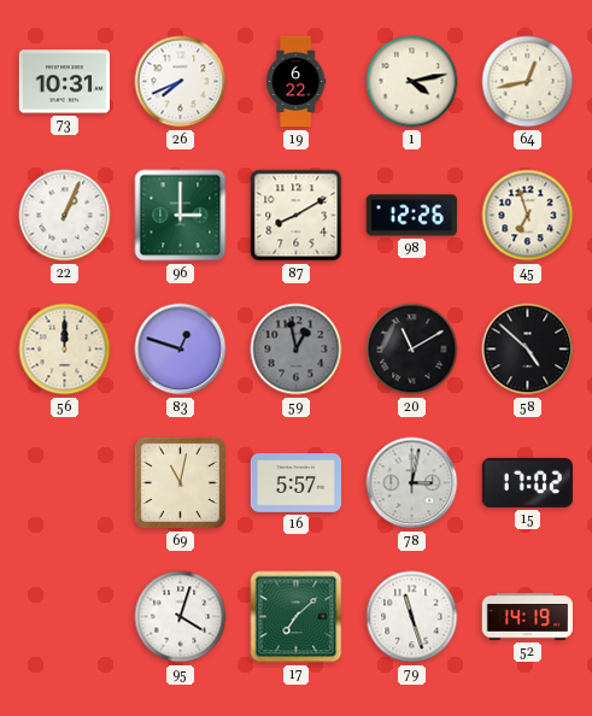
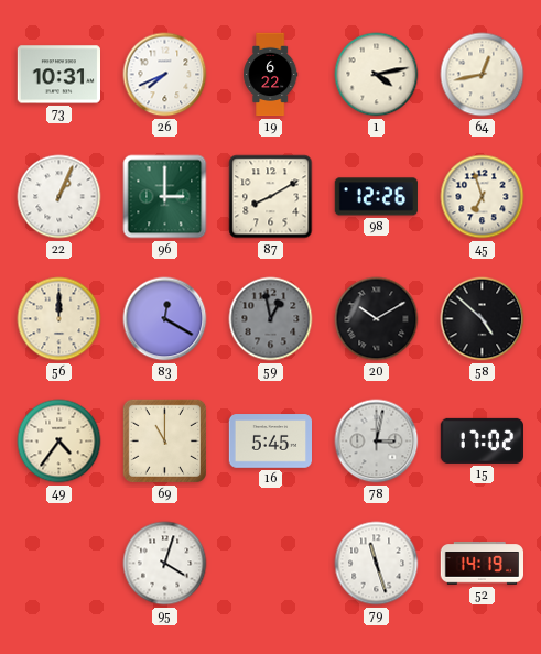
83: 12:48 -> 12:20
20: 11:10 -> 10:10
49: none -> 4:36
69: 11:02 -> 11:00
16: 5:57 -> 5:45
17: 7:08 -> none
